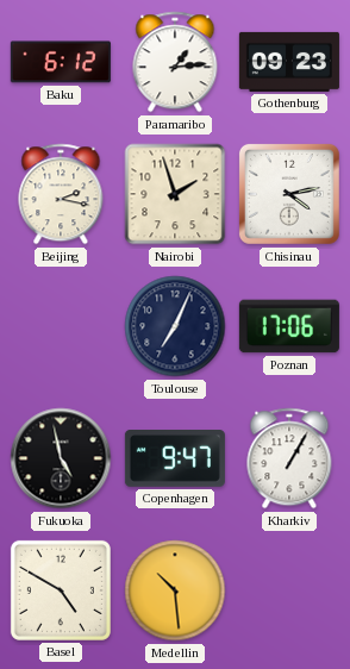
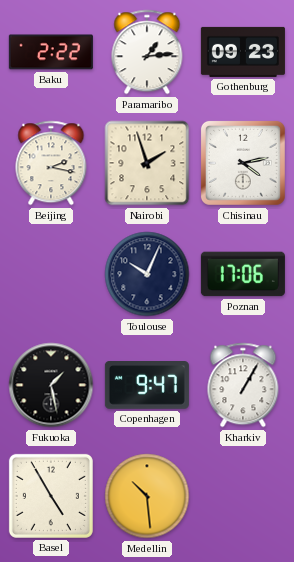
Baku: 6:12 -> 2:22
Toulouse: 7:04 -> 10:04
Fukuoka: 4:58 -> 1:28
Basel: 4:50 -> 4:55
